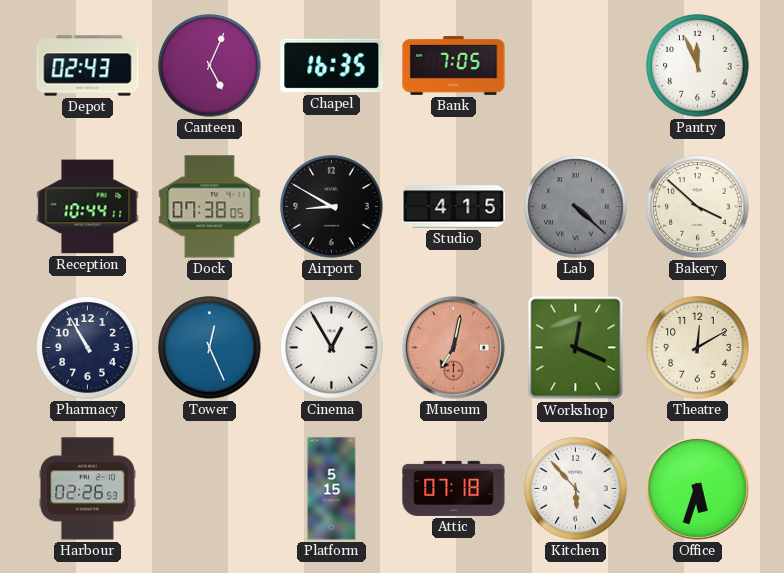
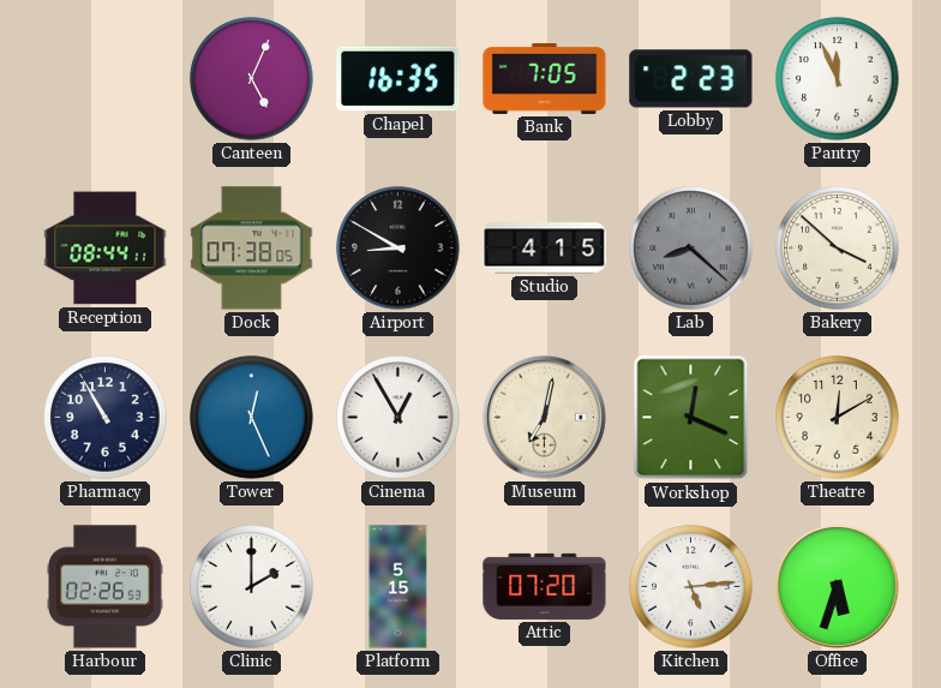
Depot: 02:43 -> none
Lobby: none -> 2:23
Reception: 10:44 -> 08:44
Lab: 4:22 -> 8:22
Museum dial: salmon -> cream
Clinic: none -> 2:00
Attic: 07:18 -> 07:20
Kitchen: 5:53 -> 5:14
